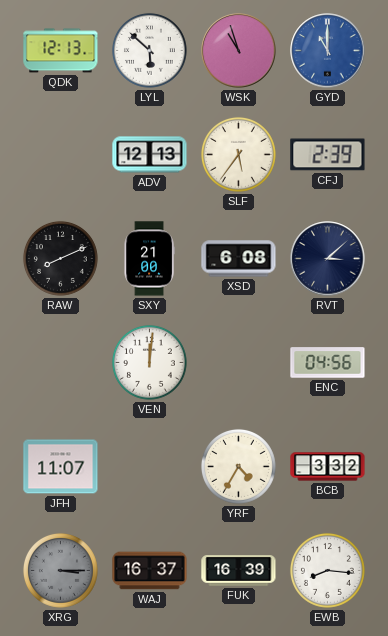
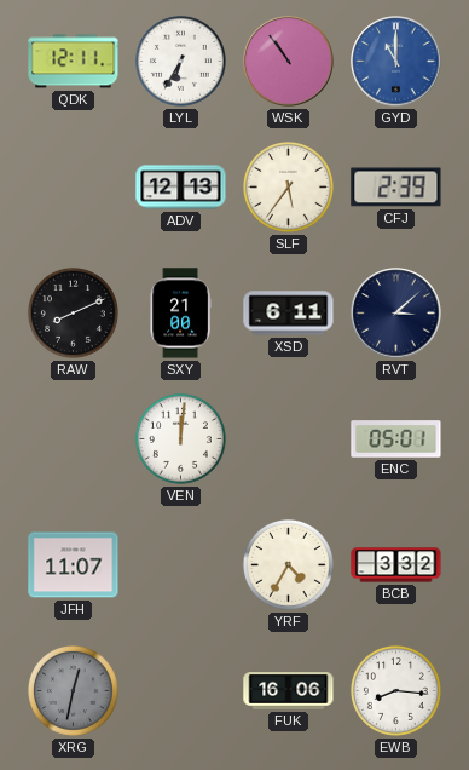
QDK: 12:13 -> 12:11
LYL: 5:52 -> 6:35
WSK: 10:57 -> 10:54
XSD: 6:08 -> 6:11
ENC: 04:56 -> 05:01
XRG: 3:15 -> 12:32
WAJ: 16:37 -> none
FUK: 16:39 -> 16:06
